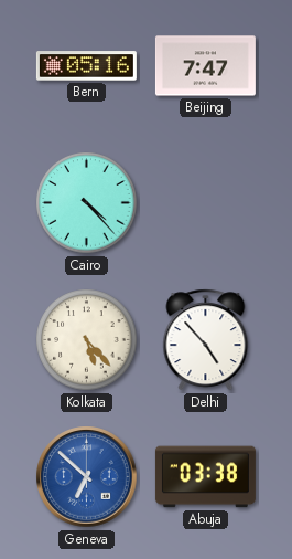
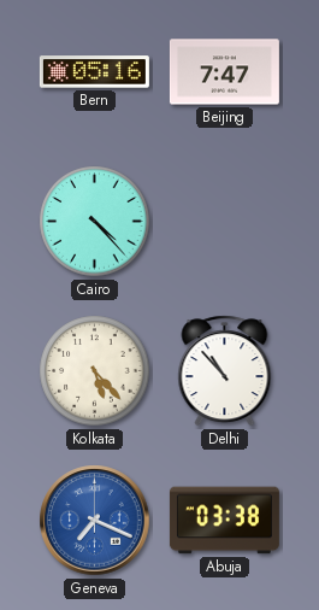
Delhi: 4:53 -> 10:53
Geneva: 6:52 -> 7:19
